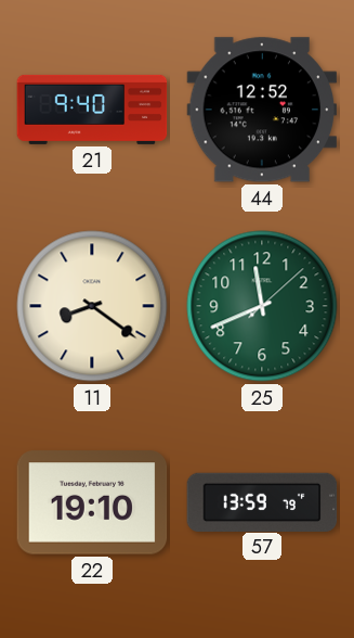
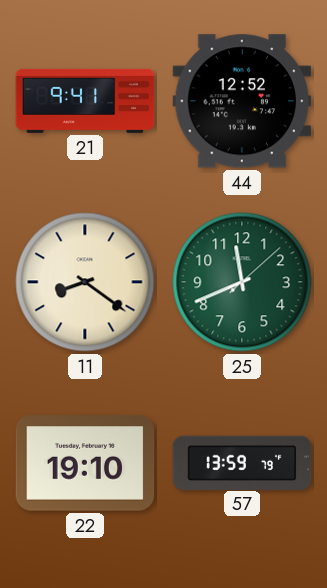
21: 9:40 -> 9:41
